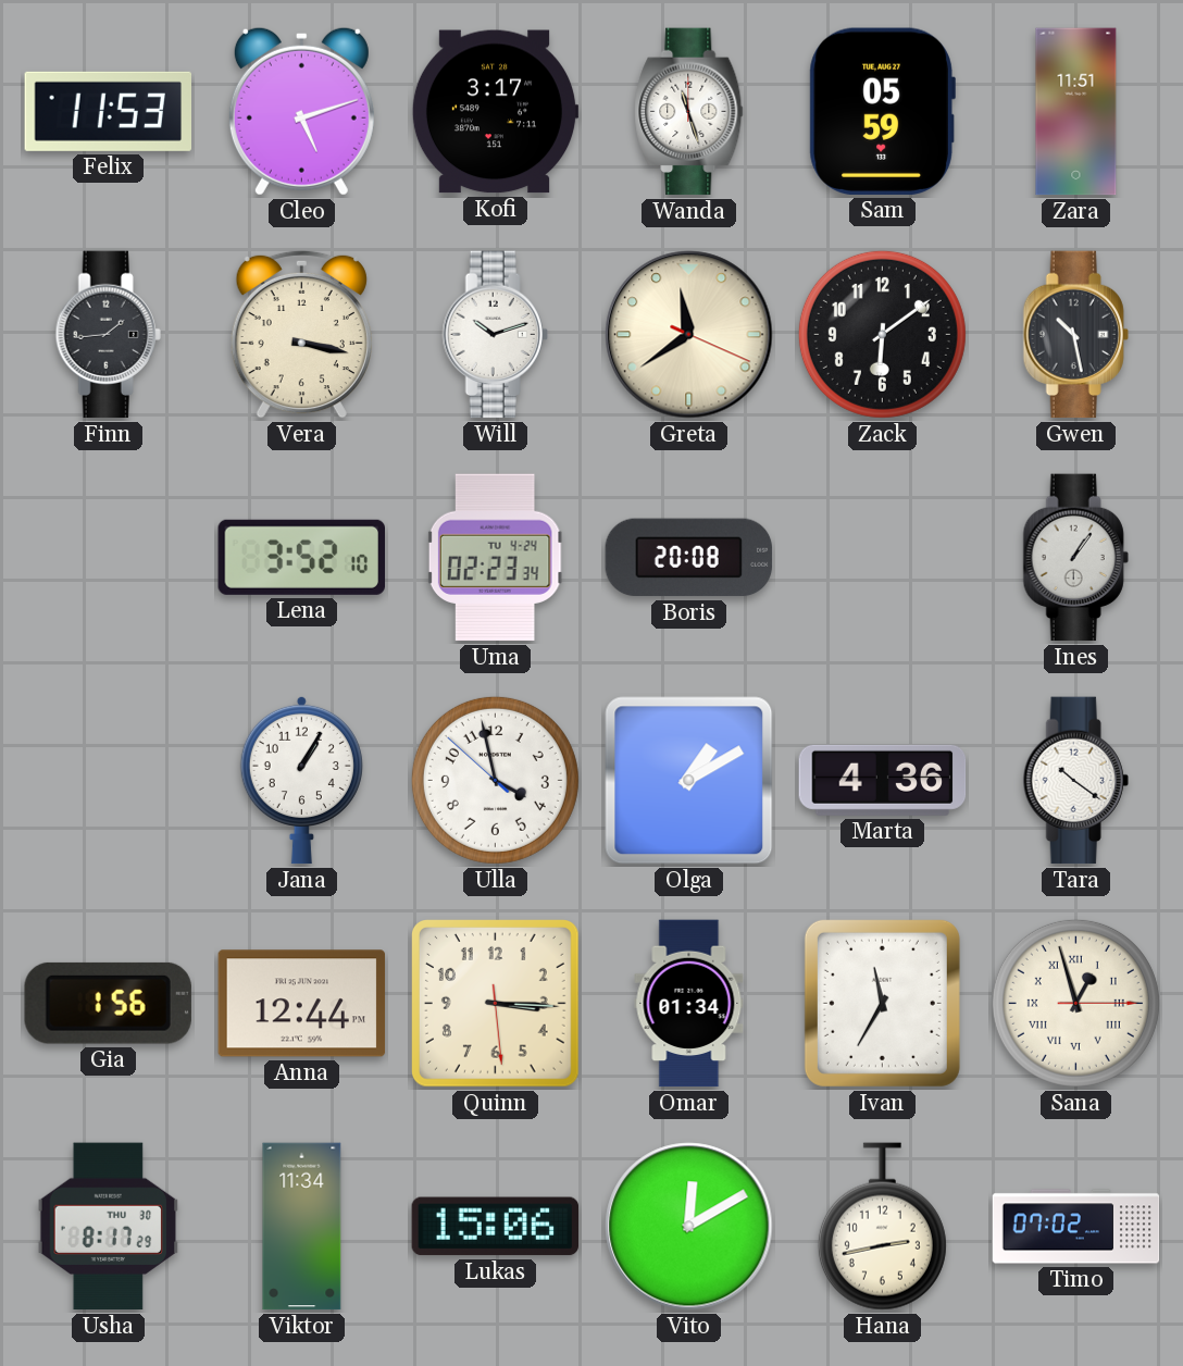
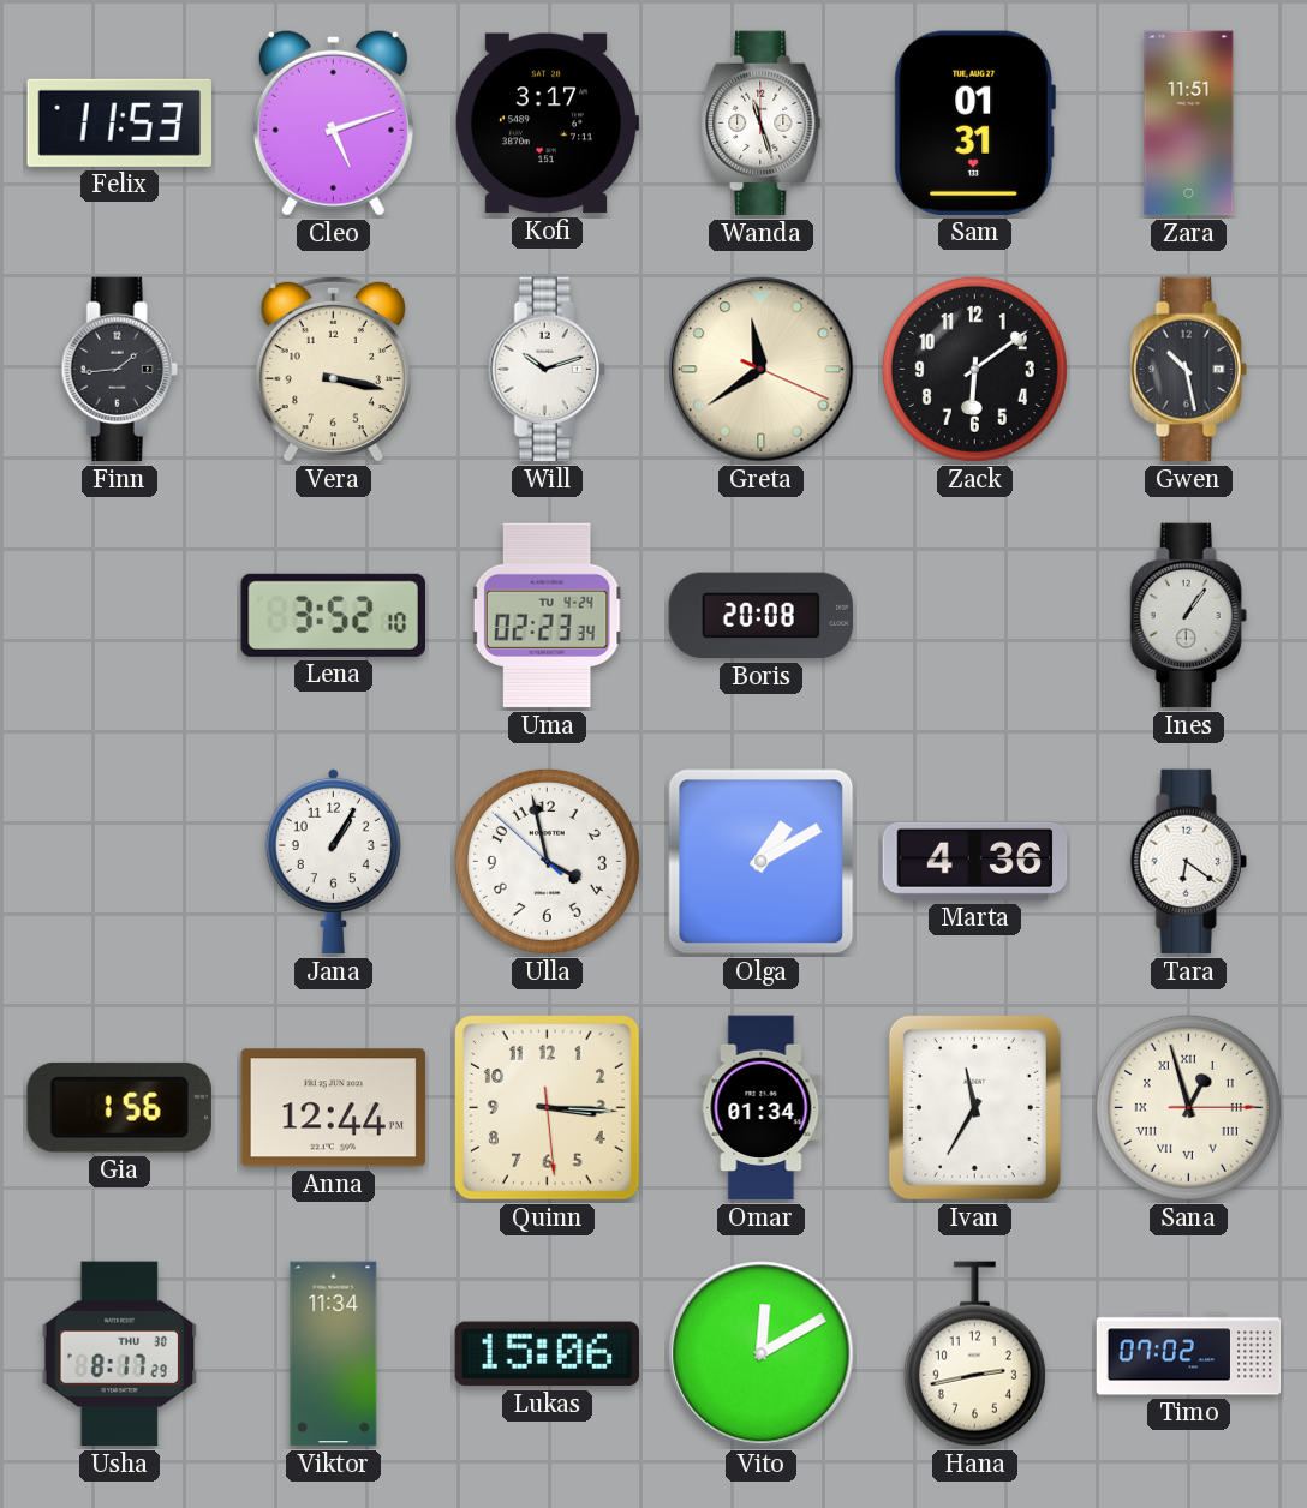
Sam: 05:59 -> 01:31
Tara: 10:21 -> 6:21
